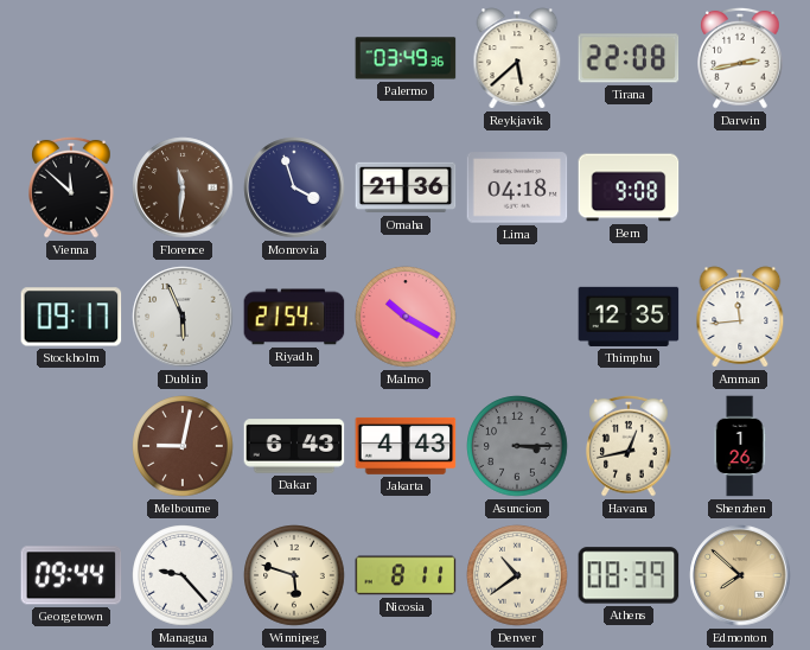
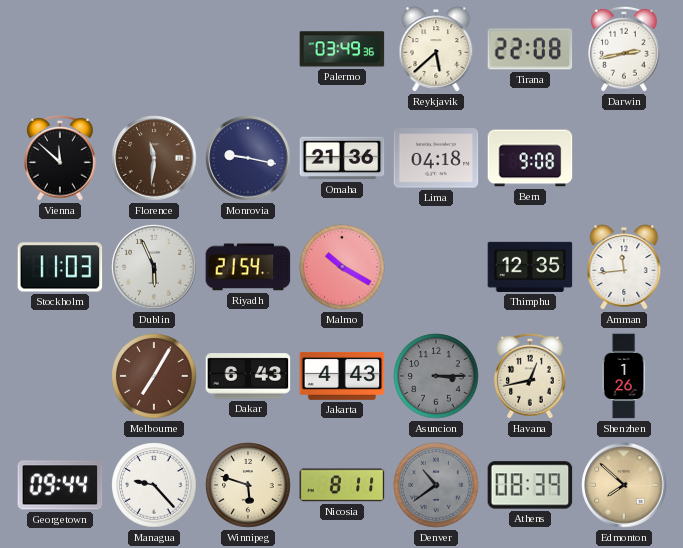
Monrovia: 3:57 -> 9:17
Stockholm: 09:17 -> 11:03
Melbourne: 9:02 -> 7:05
Denver dial: cream -> grey
